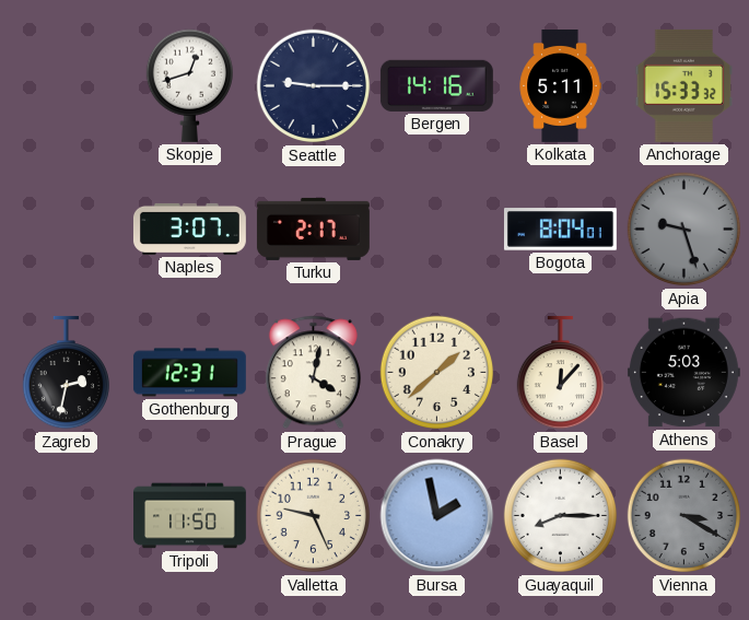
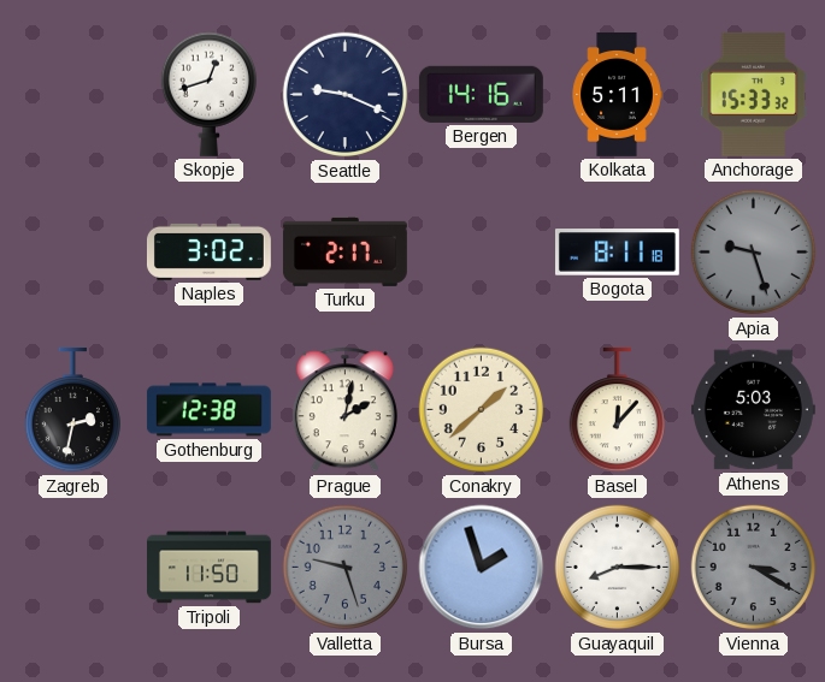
Seattle: 9:15 -> 9:19
Naples: 3:07 -> 3:02
Bogota: 8:04 -> 8:11
Gothenburg: 12:31 -> 12:38
Prague: 4:02 -> 2:02
Valletta: 9:26 -> 9:27
Valletta dial: cream -> grey
Bursa: 1:58 -> 1:57
